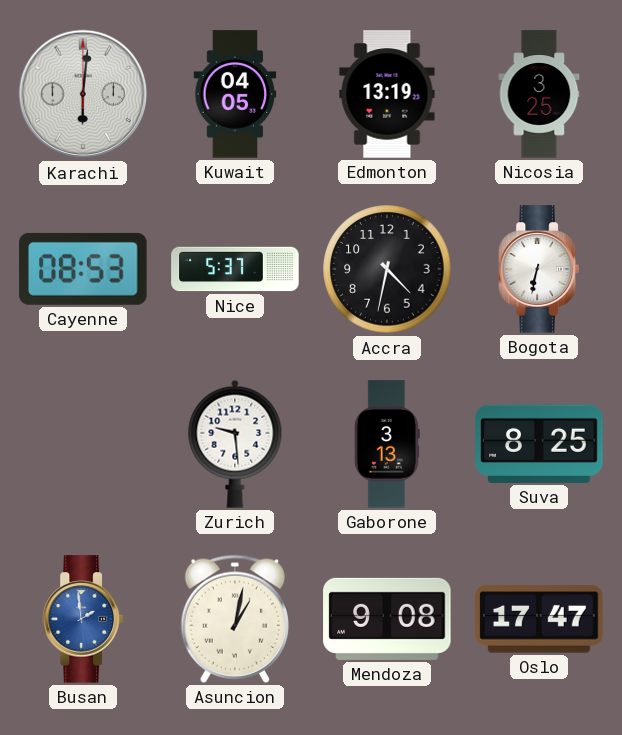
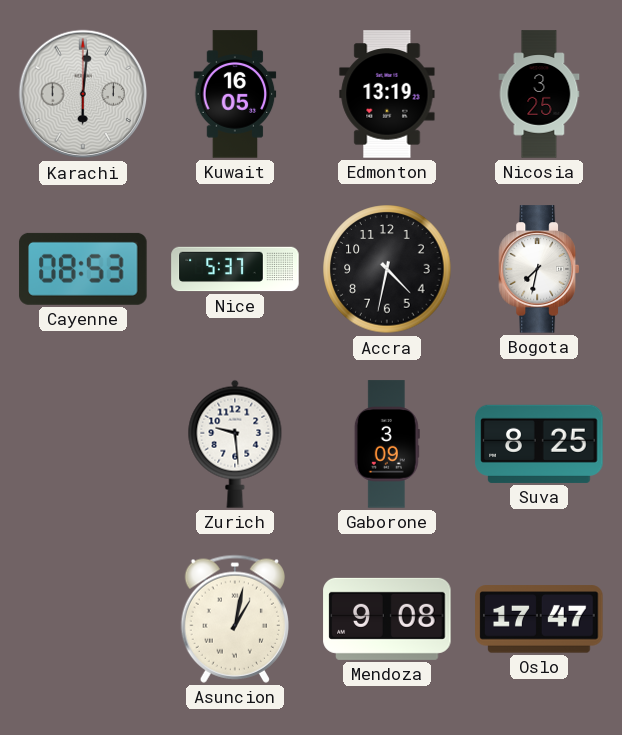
Kuwait: 04:05 -> 16:05
Bogota: 6:32 -> 7:32
Gaborone: 3:13 -> 3:09
Busan: 1:59 -> none
